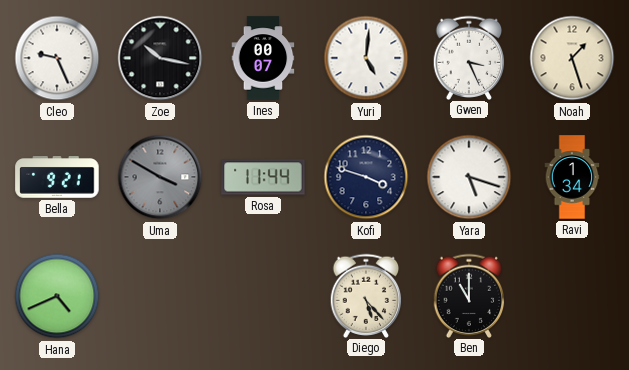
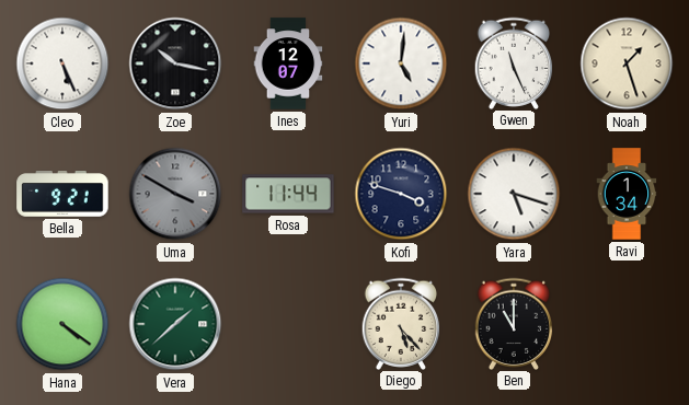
Cleo: 9:26 -> 5:26
Ines: 00:07 -> 12:07
Gwen: 3:26 -> 11:26
Hana: 4:41 -> 4:21
Vera: none -> 1:38
